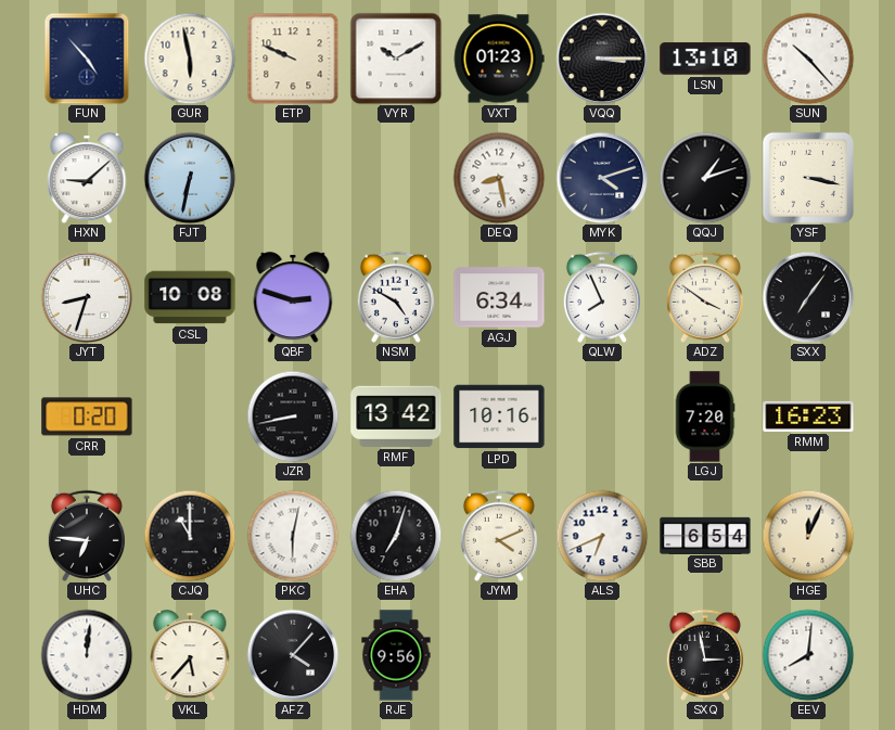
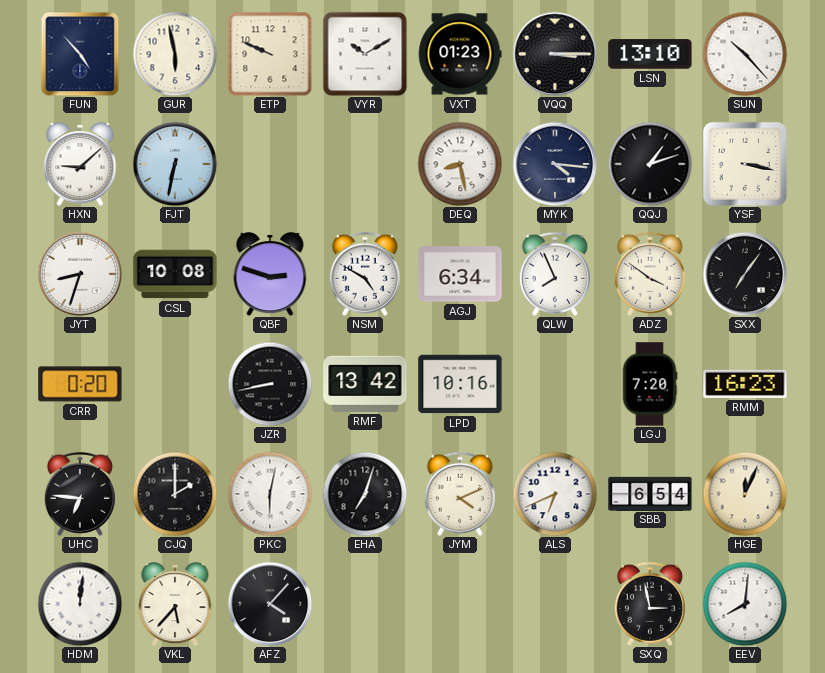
MYK: 4:12 -> 4:16
CJQ: 11:00 -> 2:00
RJE: 9:56 -> none
